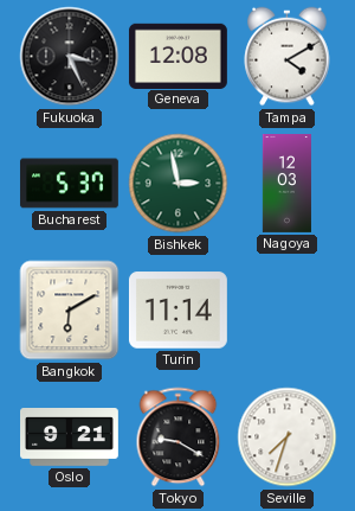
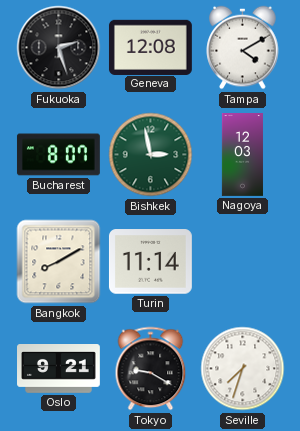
Fukuoka: 3:26 -> 2:27
Bucharest: 5:37 -> 8:07
Bangkok: 6:10 -> 8:10
